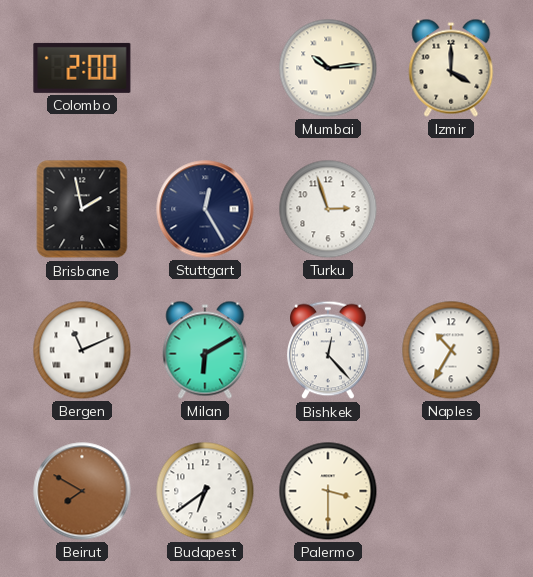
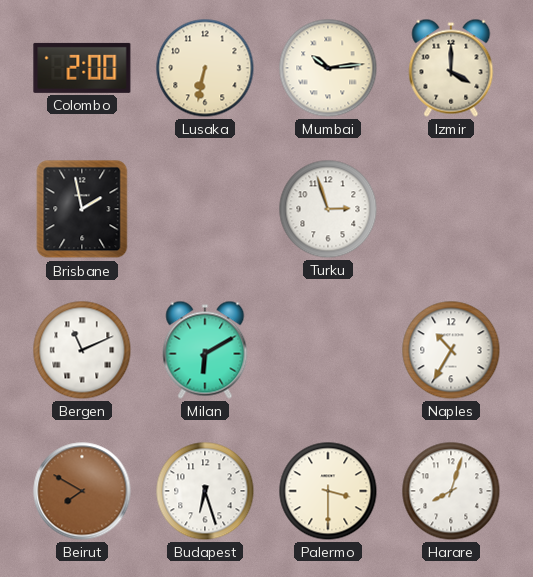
Lusaka: none -> 6:32
Stuttgart: 12:25 -> none
Bishkek: 12:23 -> none
Budapest: 6:39 -> 6:27
Harare: none -> 8:03
